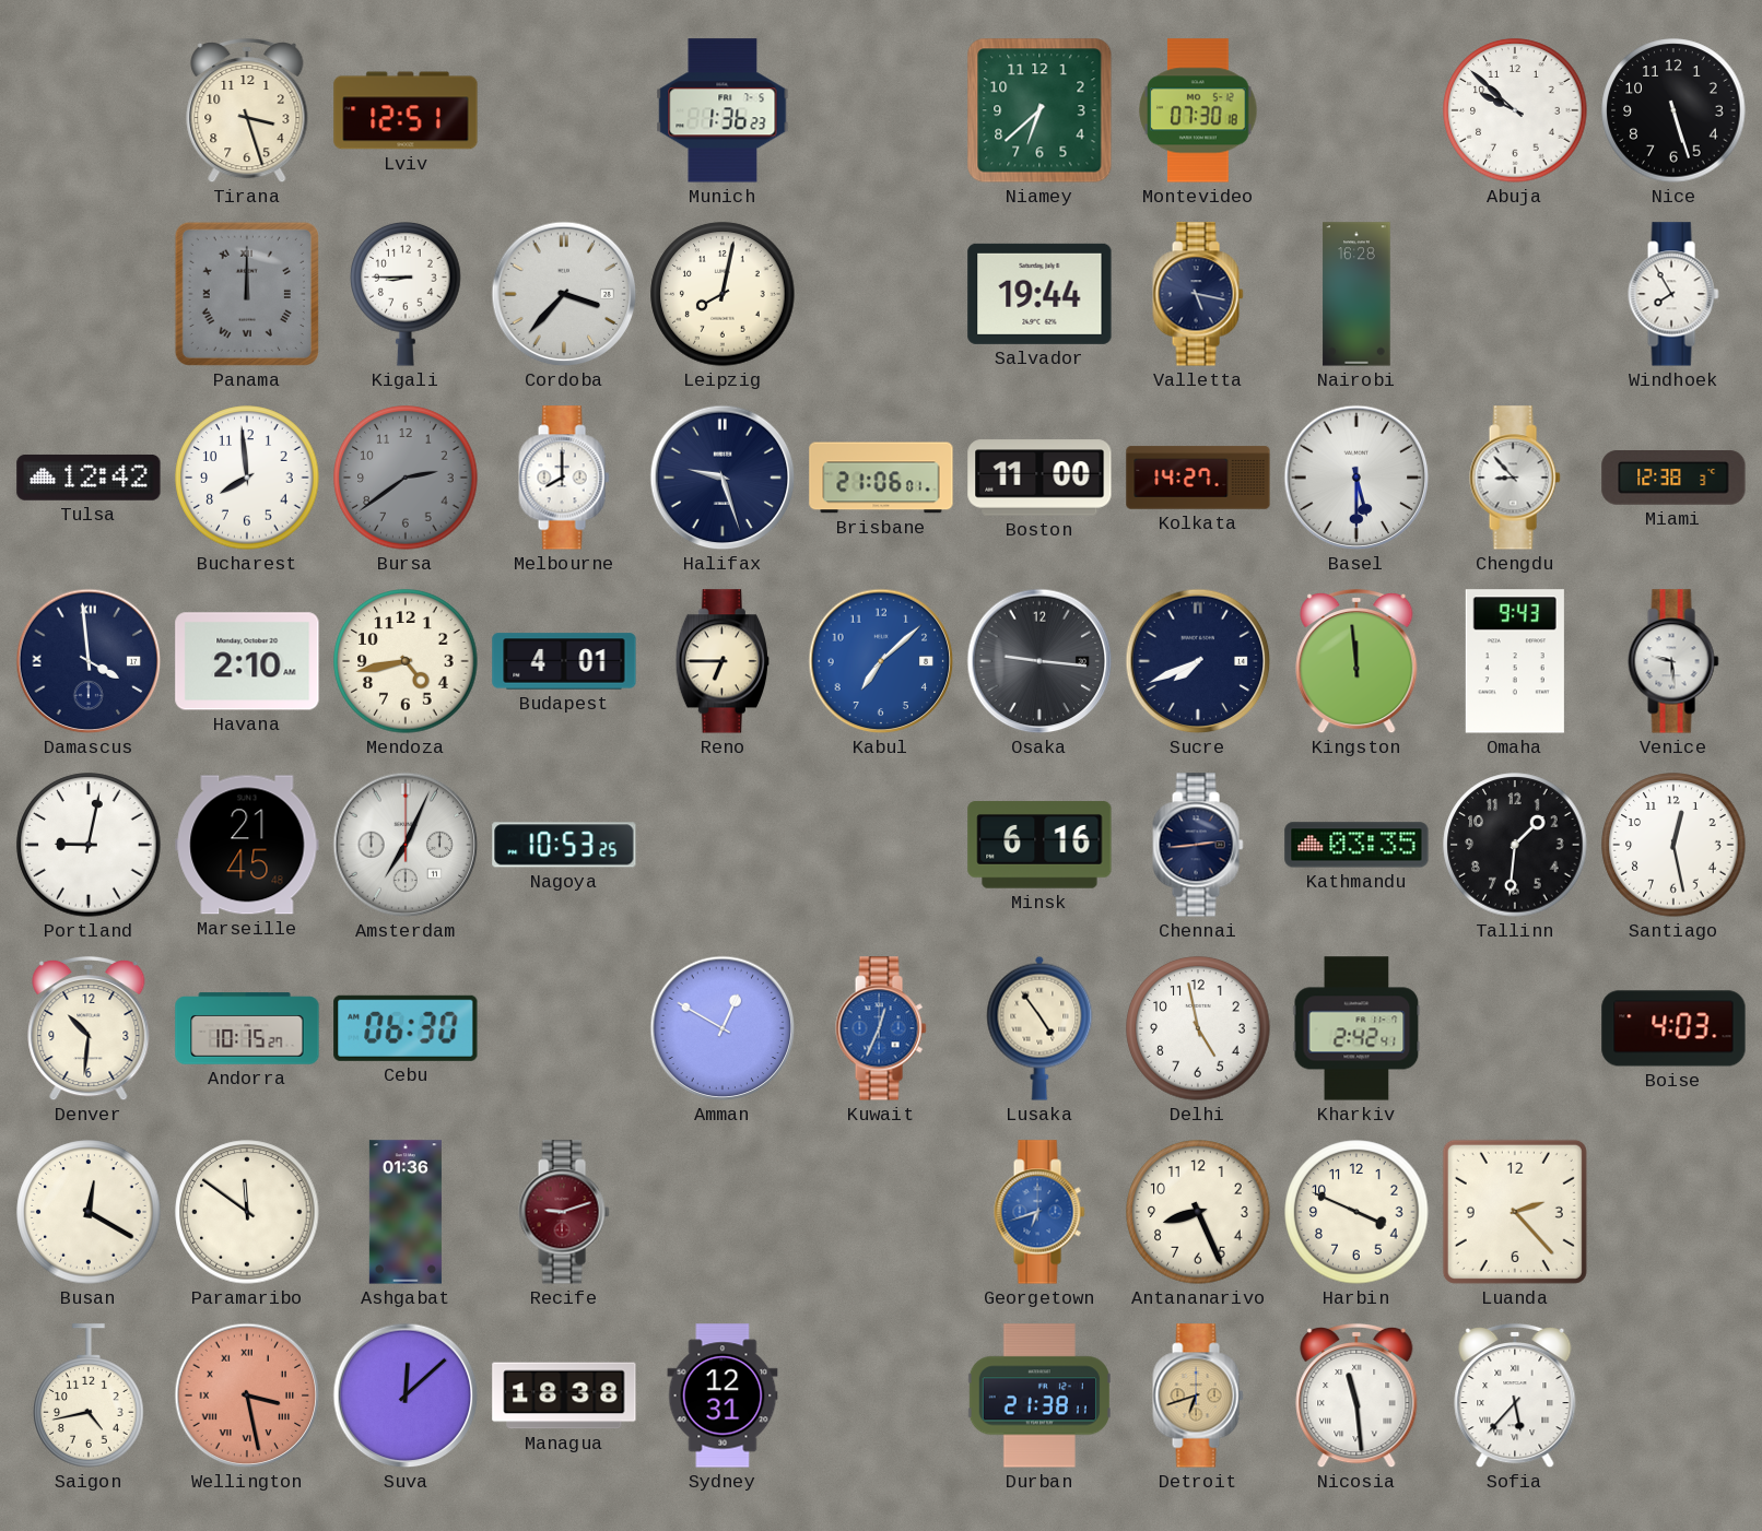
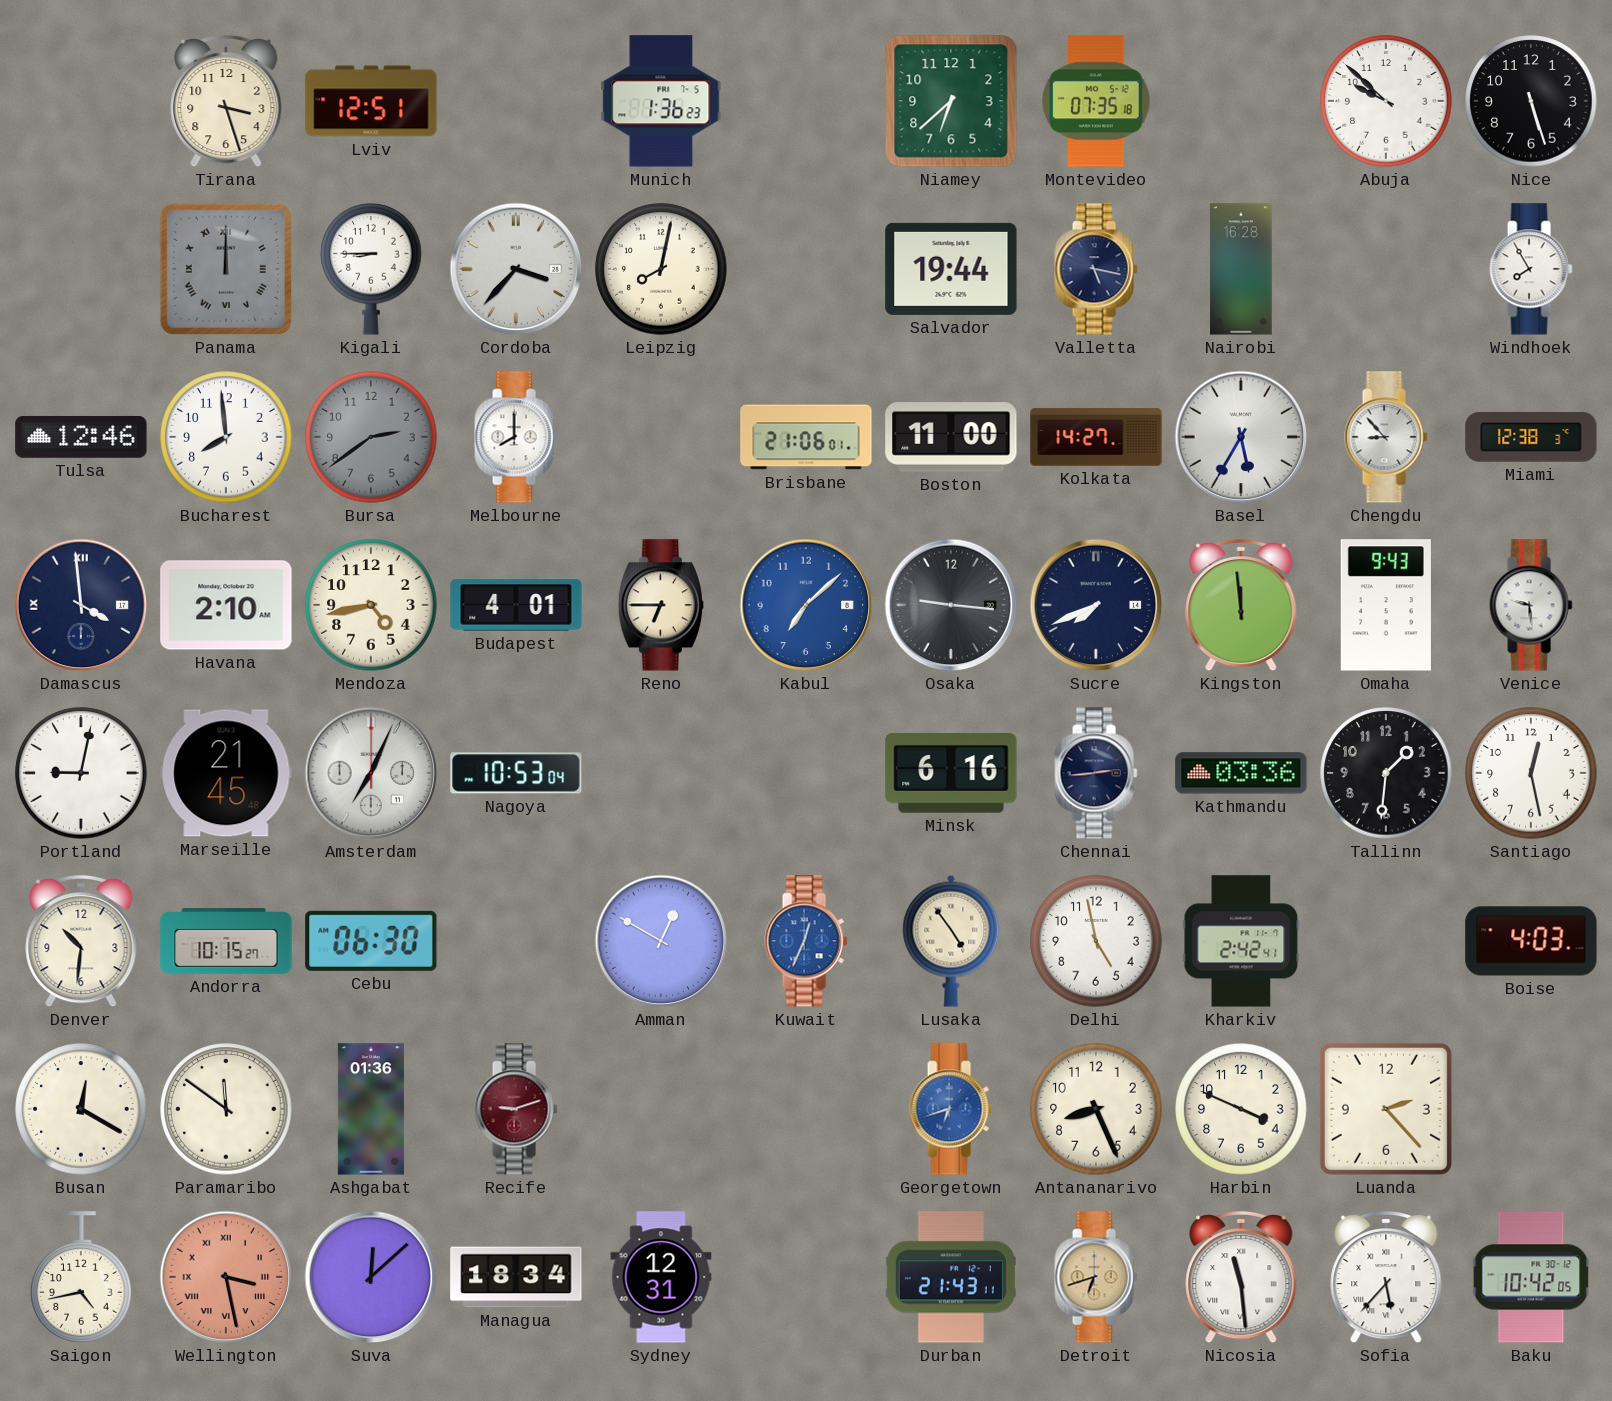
Montevideo: 07:30 -> 07:35
Tulsa: 12:42 -> 12:46
Halifax: 9:27 -> none
Basel: 5:30 -> 5:35
Nagoya: 10:53:25 -> 10:53:04
Kathmandu: 03:35 -> 03:36
Managua: 18:38 -> 18:34
Durban: 21:38 -> 21:43
Baku: none -> 10:42
